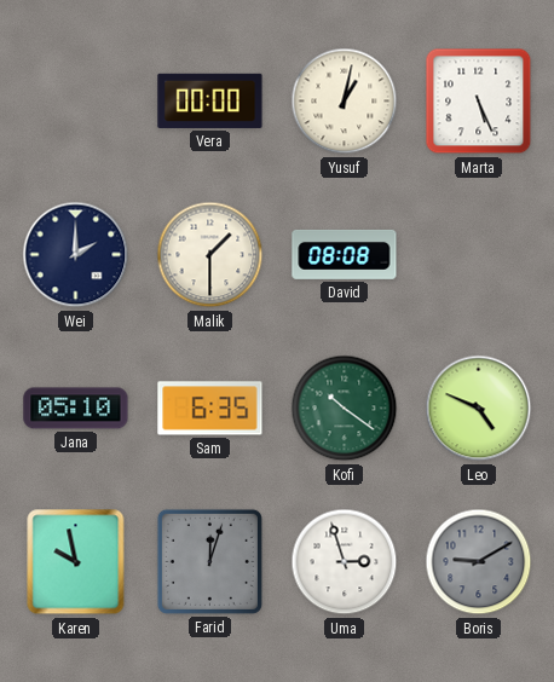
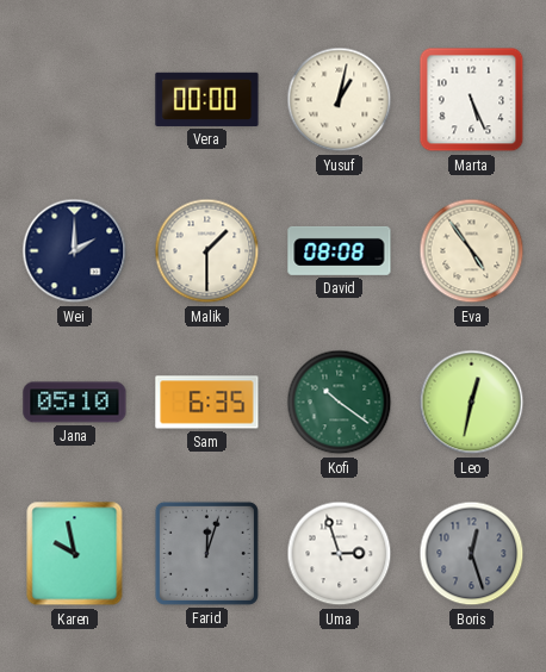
Eva: none -> 4:54
Leo: 4:49 -> 12:32
Boris: 9:10 -> 12:27
